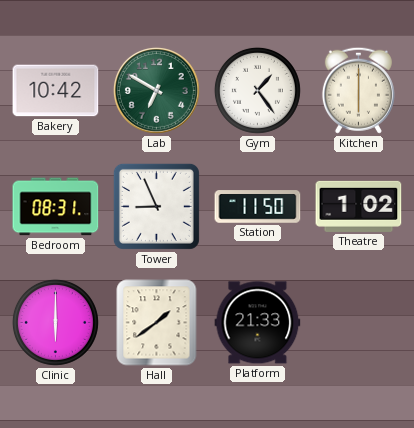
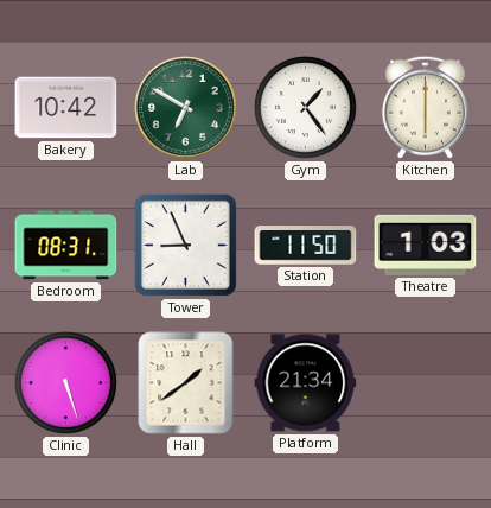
Theatre: 1:02 -> 1:03
Clinic: 6:00 -> 5:27
Platform: 21:33 -> 21:34
